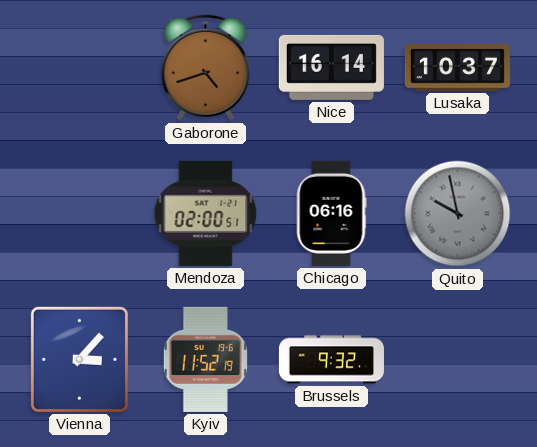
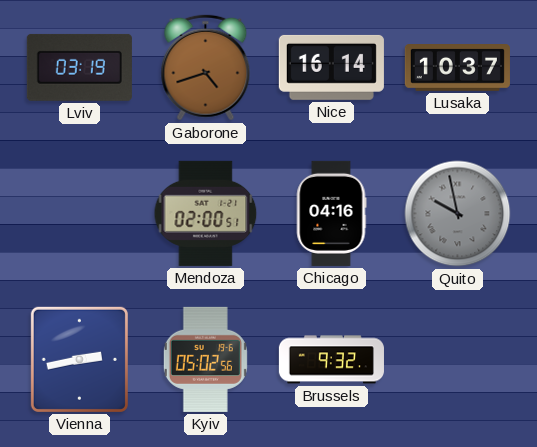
Lviv: none -> 03:19
Chicago: 06:16 -> 04:16
Vienna: 3:07 -> 2:43
Kyiv: 11:52 -> 05:02
